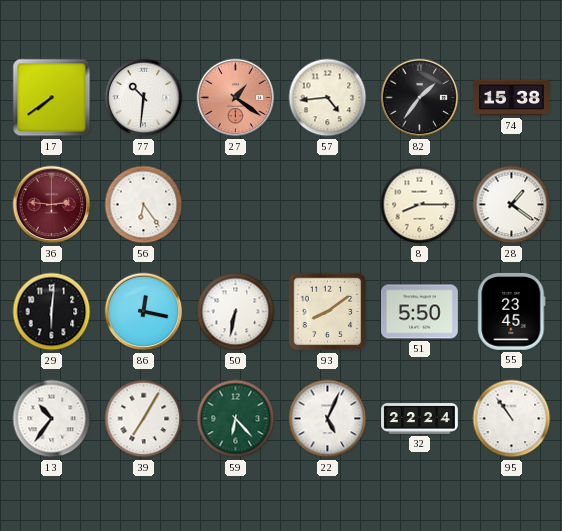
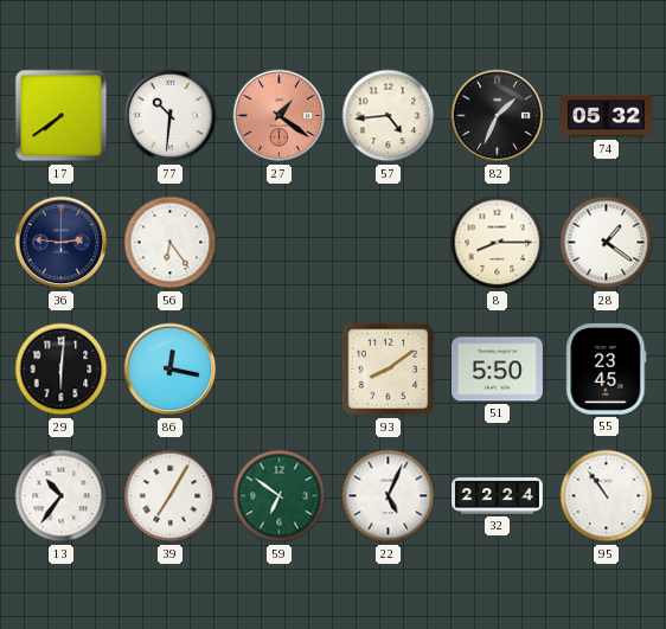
82: 1:36 -> 1:34
74: 15:38 -> 05:32
36 dial: burgundy -> navy
50: 6:32 -> none
59: 6:23 -> 6:51
